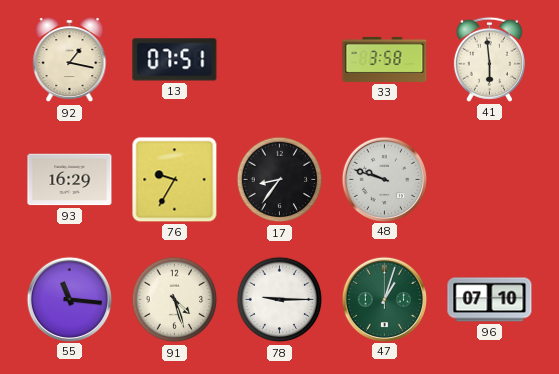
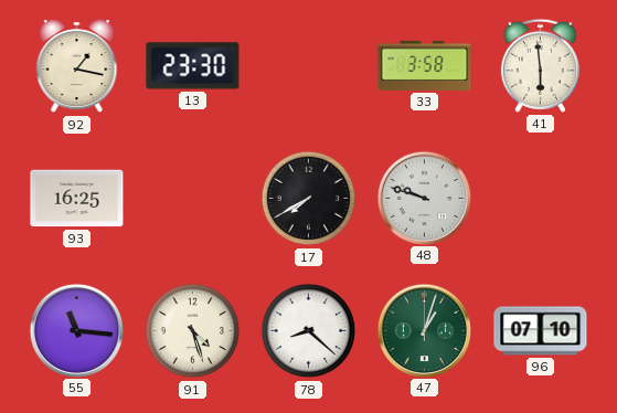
13: 07:51 -> 23:30
93: 16:29 -> 16:25
76: 9:35 -> none
17: 8:36 -> 7:40
78: 9:15 -> 8:22
